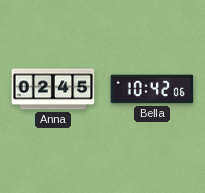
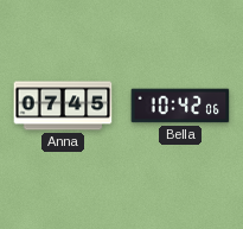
Anna: 02:45 -> 07:45
